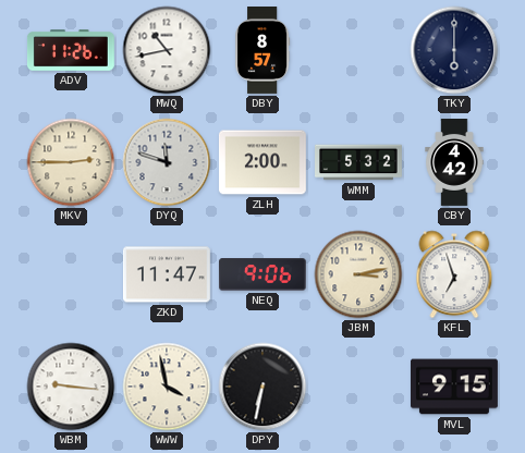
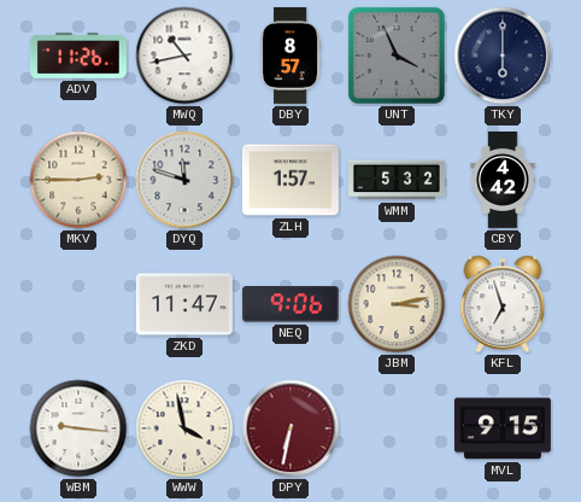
UNT: none -> 3:56
ZLH: 2:00 -> 1:57
DPY dial: black -> burgundy
